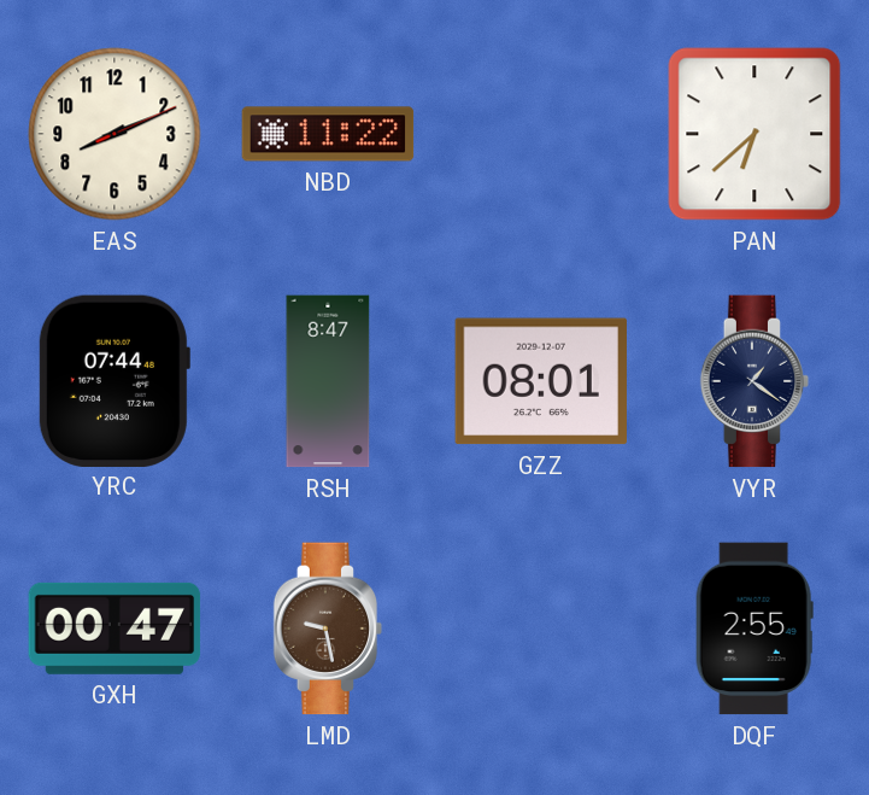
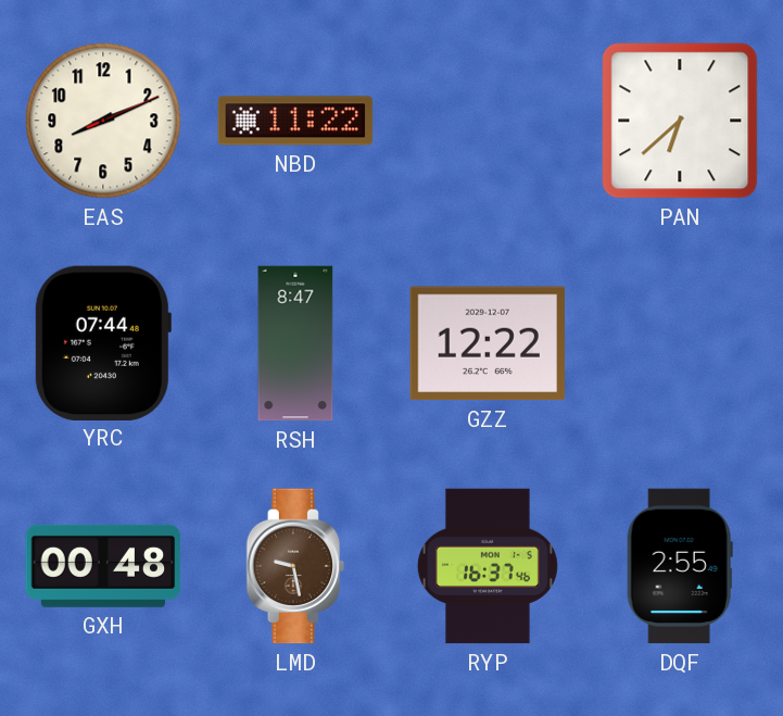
GZZ: 08:01 -> 12:22
VYR: 1:21 -> none
GXH: 00:47 -> 00:48
RYP: none -> 16:37
